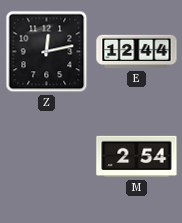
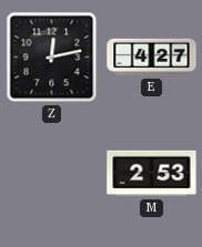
E: 12:44 -> 4:27
M: 2:54 -> 2:53
